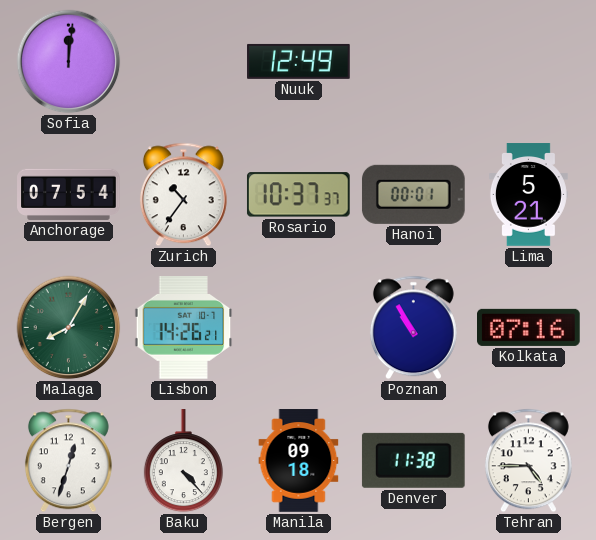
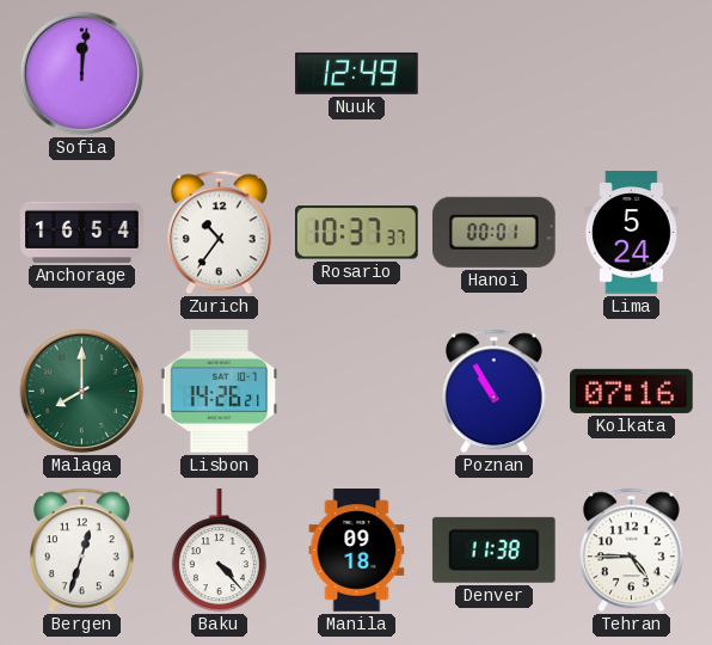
Anchorage: 07:54 -> 16:54
Lima: 5:21 -> 5:24
Malaga: 8:05 -> 8:00
